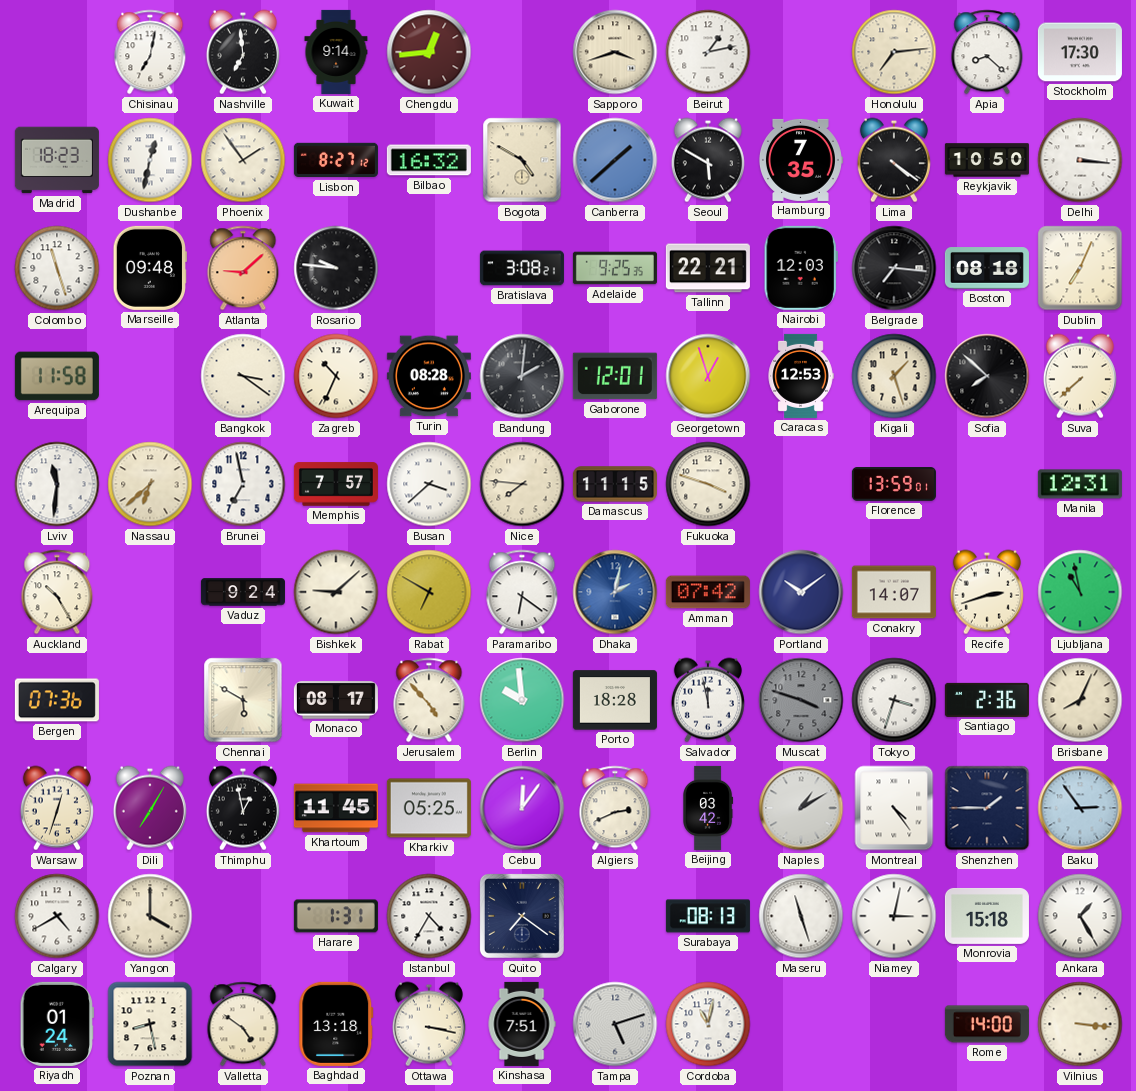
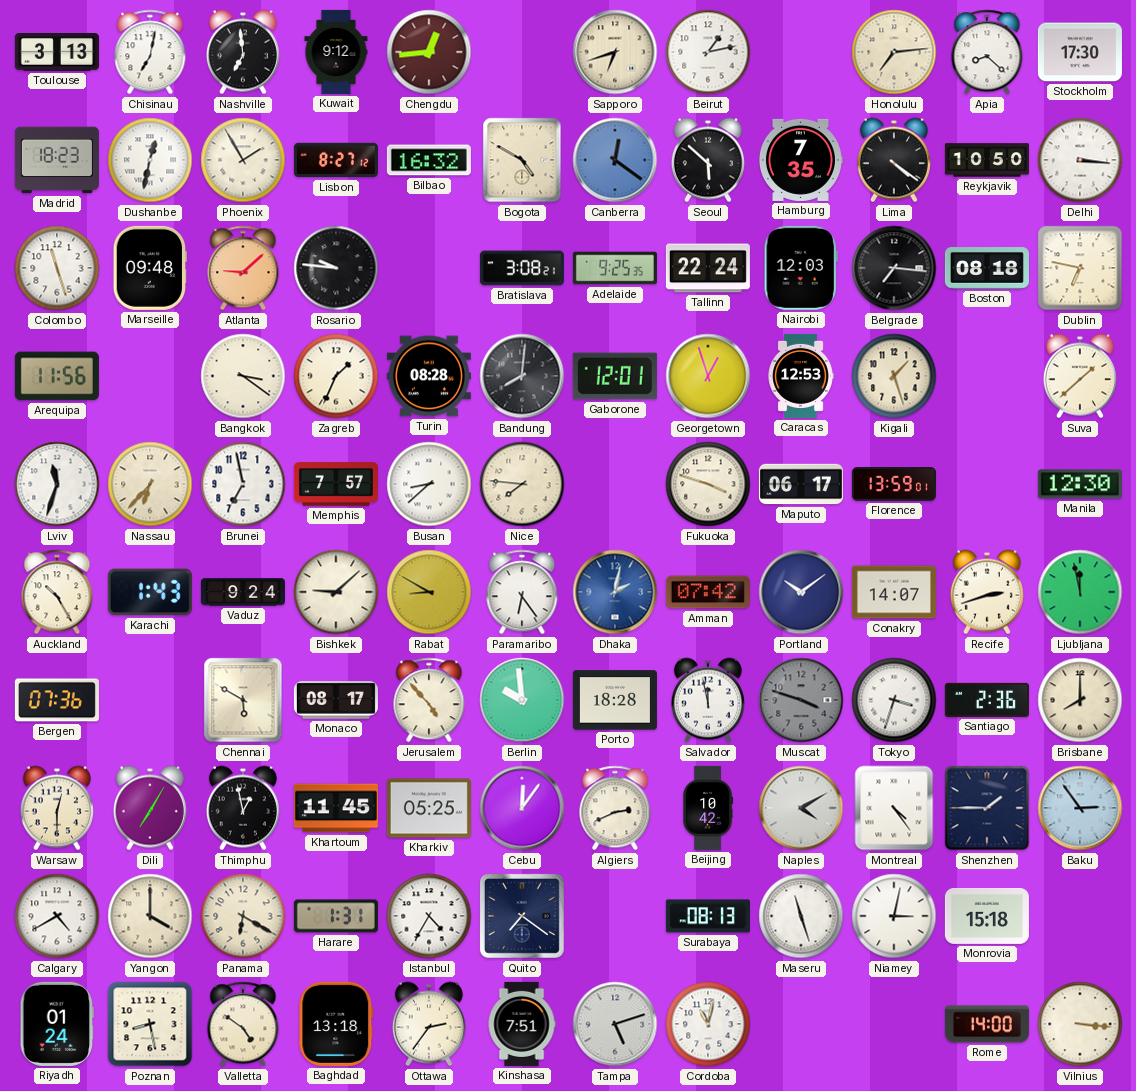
Toulouse: none -> 3:13
Kuwait: 9:14 -> 9:12
Sapporo: 3:42 -> 6:42
Phoenix: 1:54 -> 1:55
Canberra: 1:38 -> 12:21
Seoul: 5:50 -> 5:52
Tallinn: 22:21 -> 22:24
Dublin: 7:04 -> 6:47
Arequipa: 11:58 -> 11:56
Zagreb: 10:34 -> 1:34
Bandung: 2:01 -> 8:01
Sofia: 7:52 -> none
Suva: 7:38 -> 1:38
Lviv: 11:31 -> 11:33
Nassau: 6:38 -> 6:37
Busan: 3:38 -> 8:38
Damascus: 11:15 -> none
Maputo: none -> 06:17
Manila: 12:31 -> 12:30
Karachi: none -> 1:43
Rabat: 6:50 -> 8:50
Paramaribo: 6:21 -> 6:24
Ljubljana: 10:58 -> 11:58
Brisbane: 8:04 -> 8:00
Warsaw: 12:33 -> 12:30
Beijing: 03:42 -> 10:42
Naples: 1:10 -> 4:10
Panama: none -> 6:20
Ankara: 1:25 -> none
Ottawa: 3:17 -> 2:36
